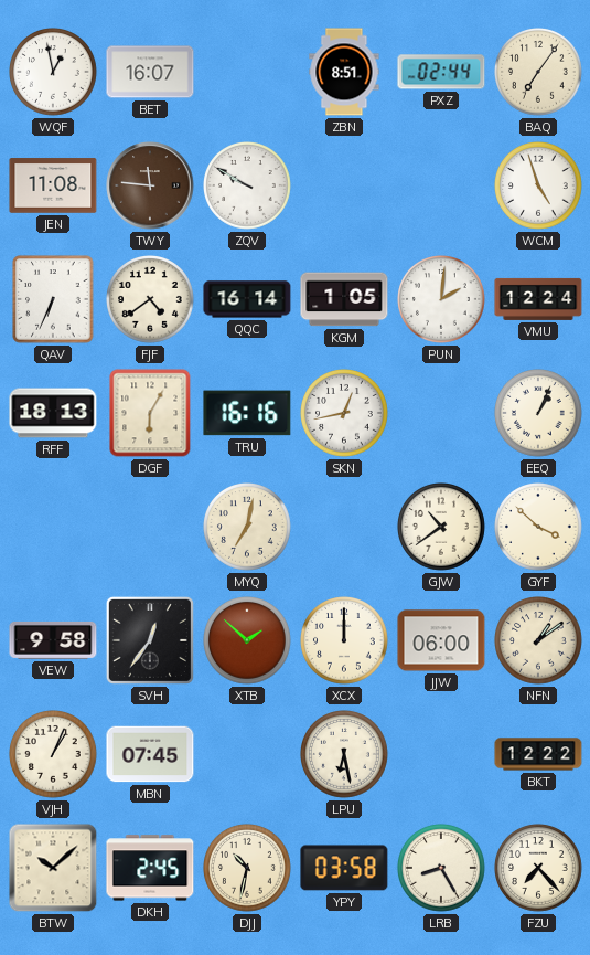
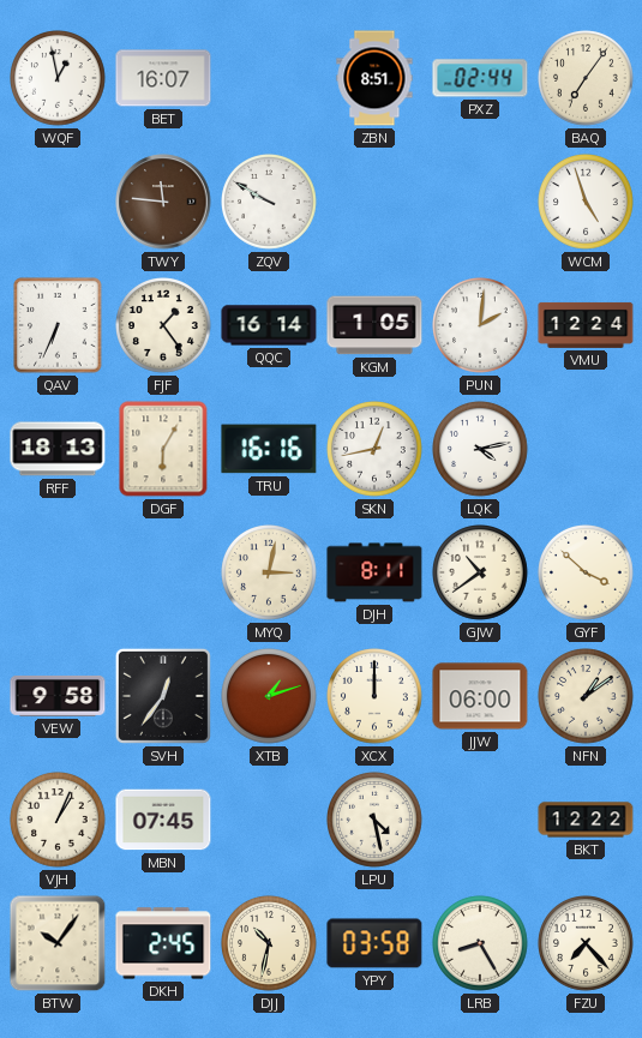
JEN: 11:08 -> none
FJF: 4:39 -> 1:24
LQK: none -> 4:13
EEQ: 1:04 -> none
MYQ: 7:02 -> 3:02
DJH: none -> 8:11
XTB: 1:52 -> 1:12
LPU: 6:28 -> 4:28
BTW: 10:08 -> 10:06
